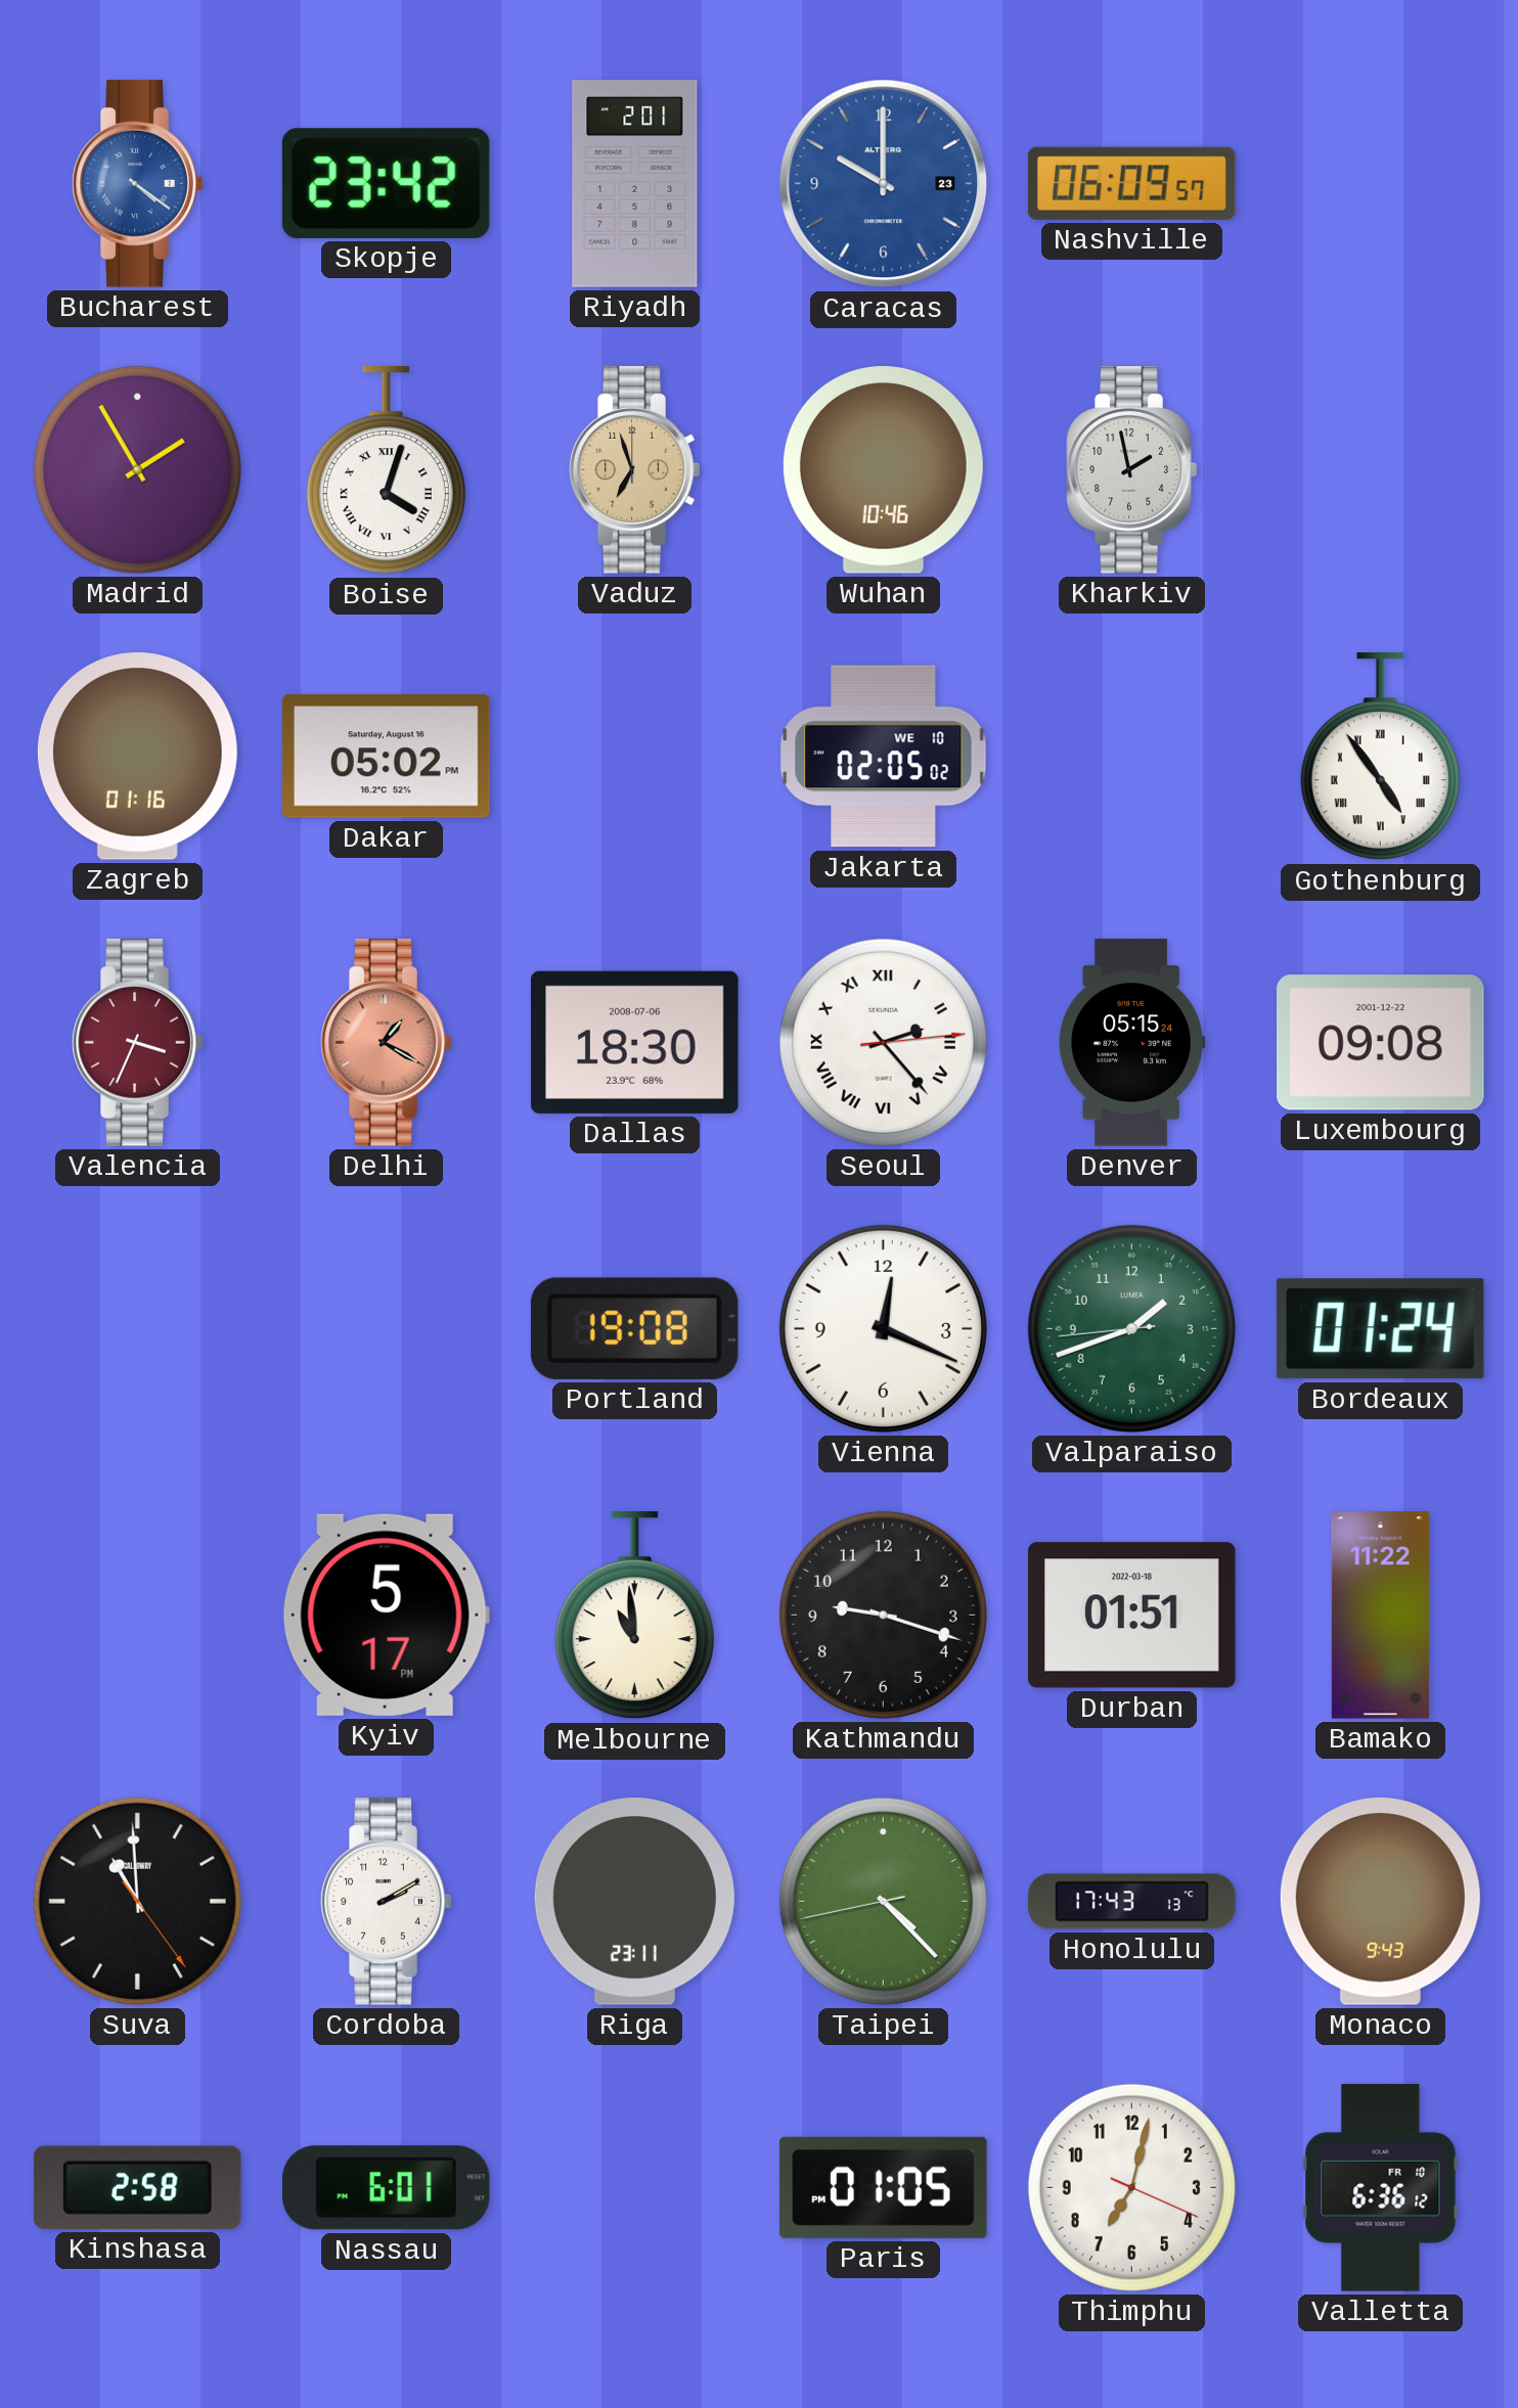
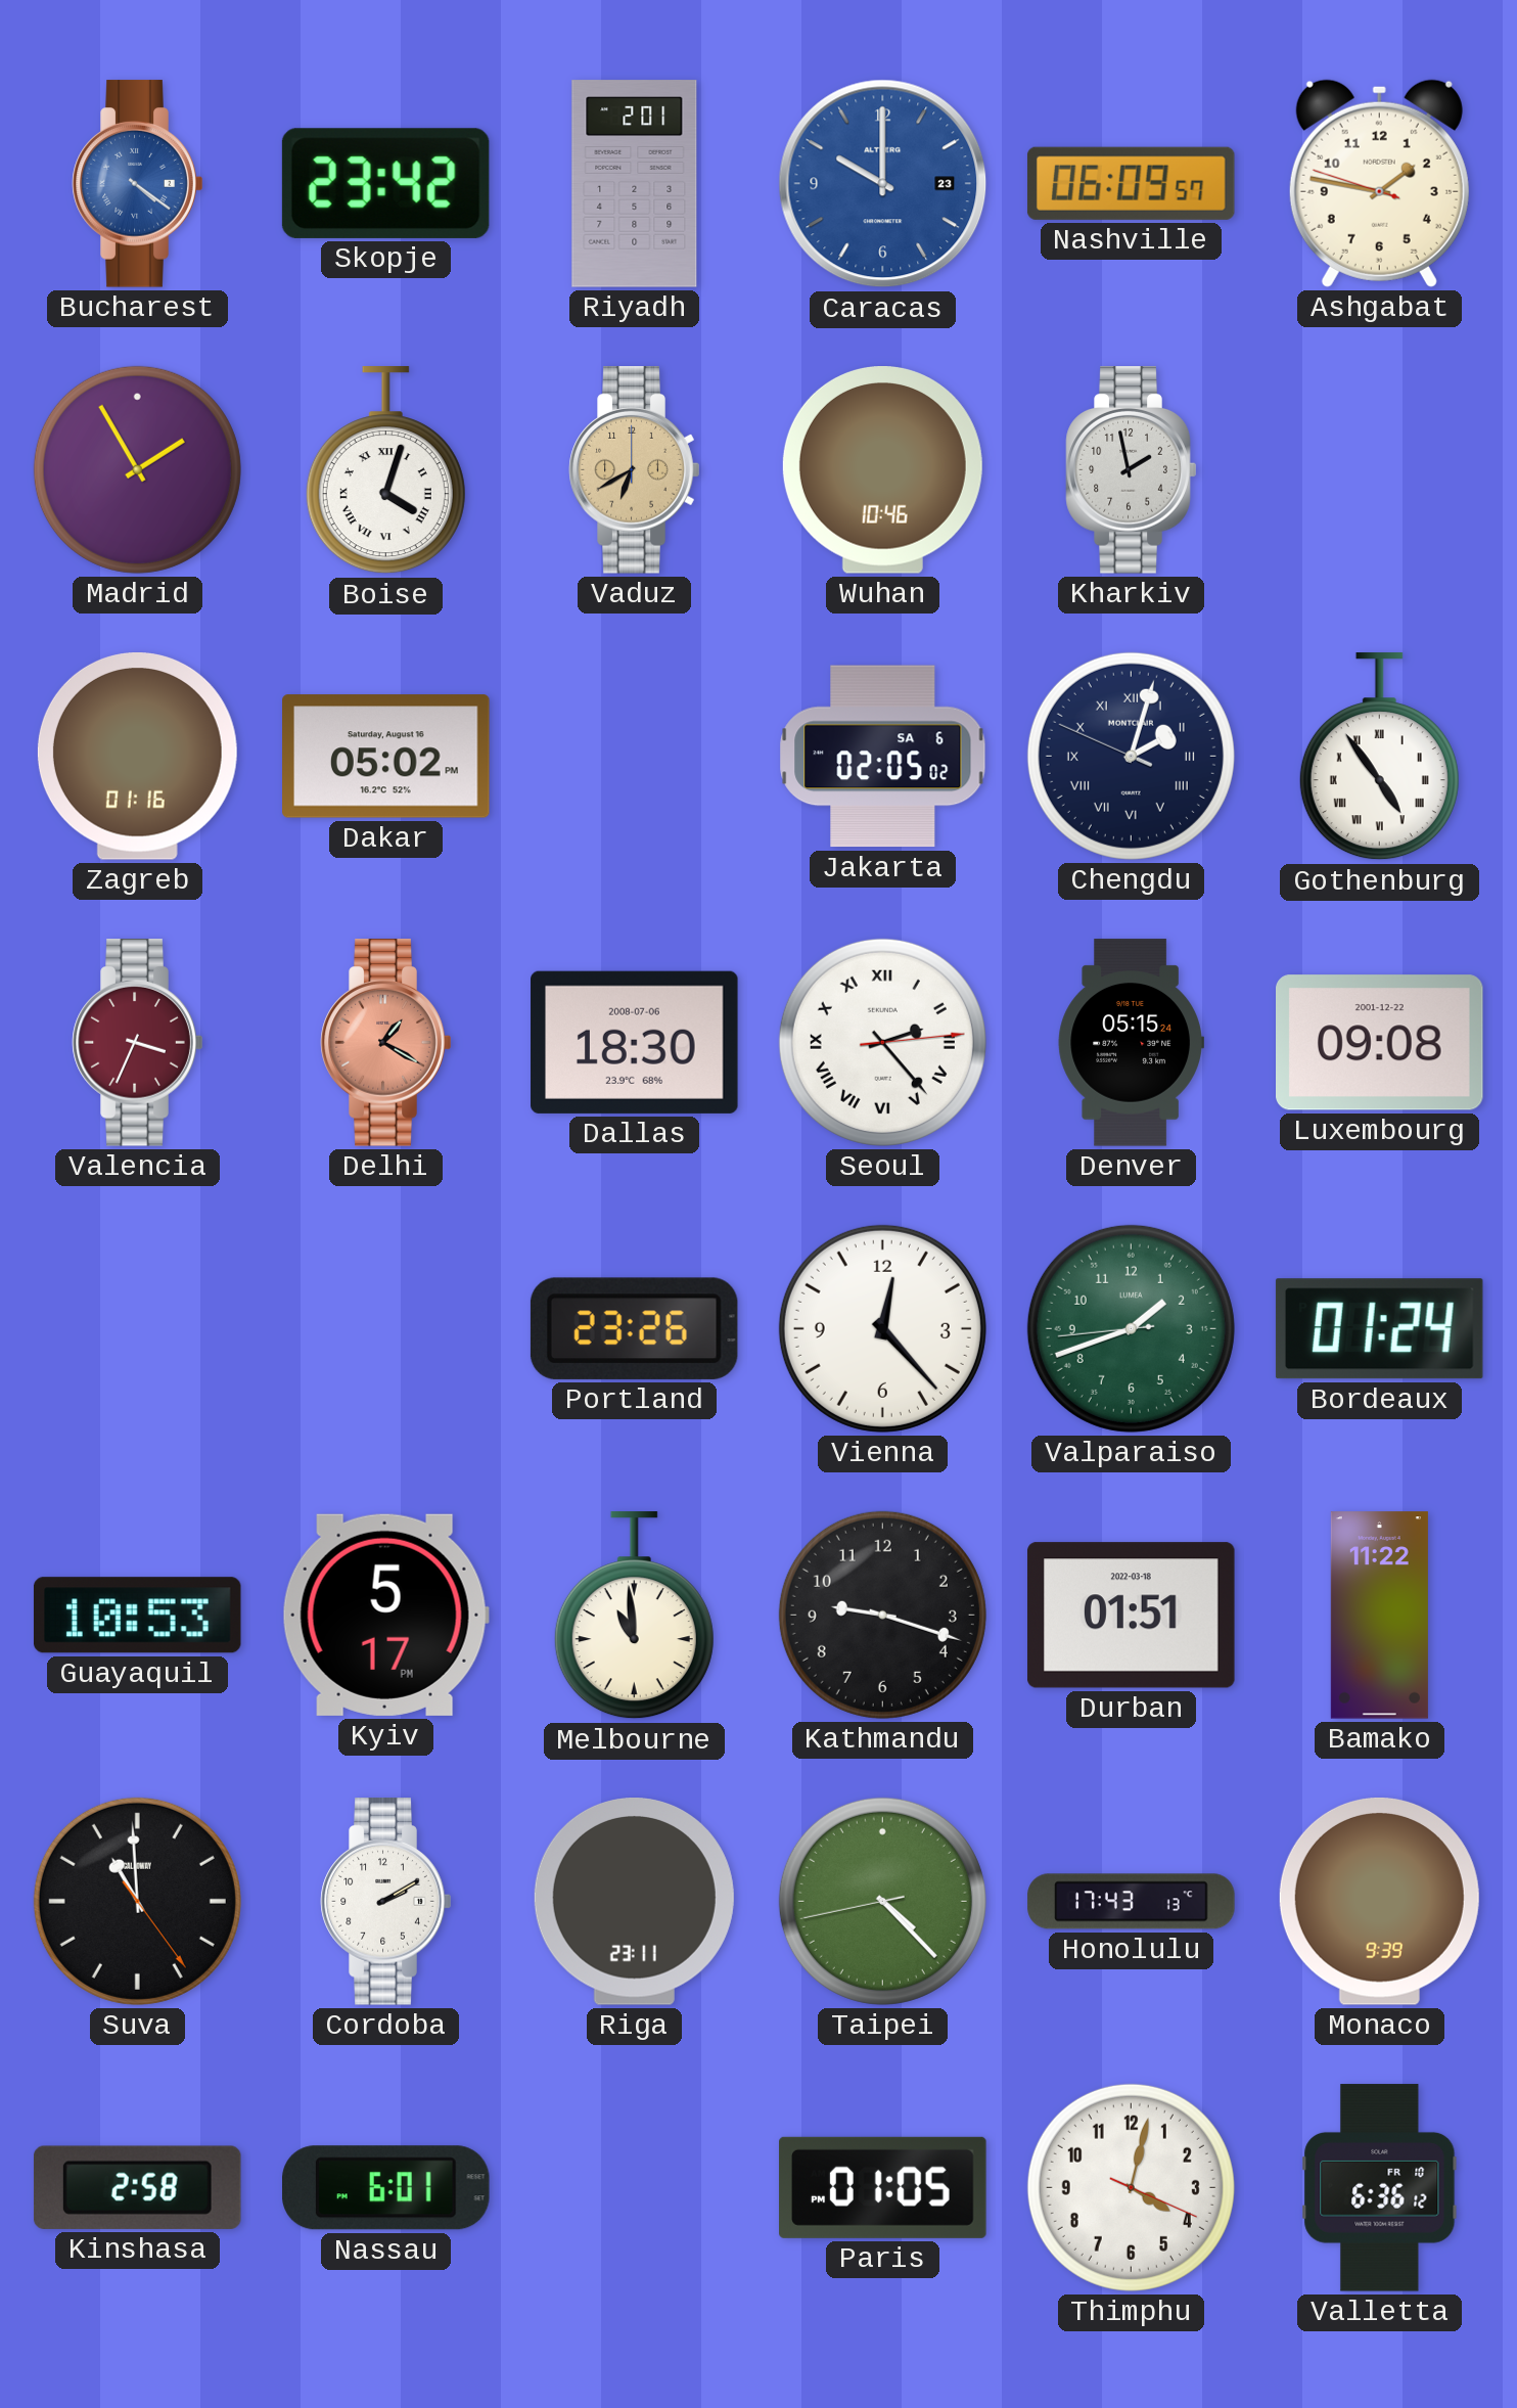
Ashgabat: none -> 1:46
Vaduz: 6:57 -> 6:40
Jakarta date: WE 10 -> SA 6
Chengdu: none -> 2:02
Portland: 19:08 -> 23:26
Vienna: 12:19 -> 12:23
Guayaquil: none -> 10:53
Monaco: 9:43 -> 9:39
Thimphu: 7:02 -> 4:02
